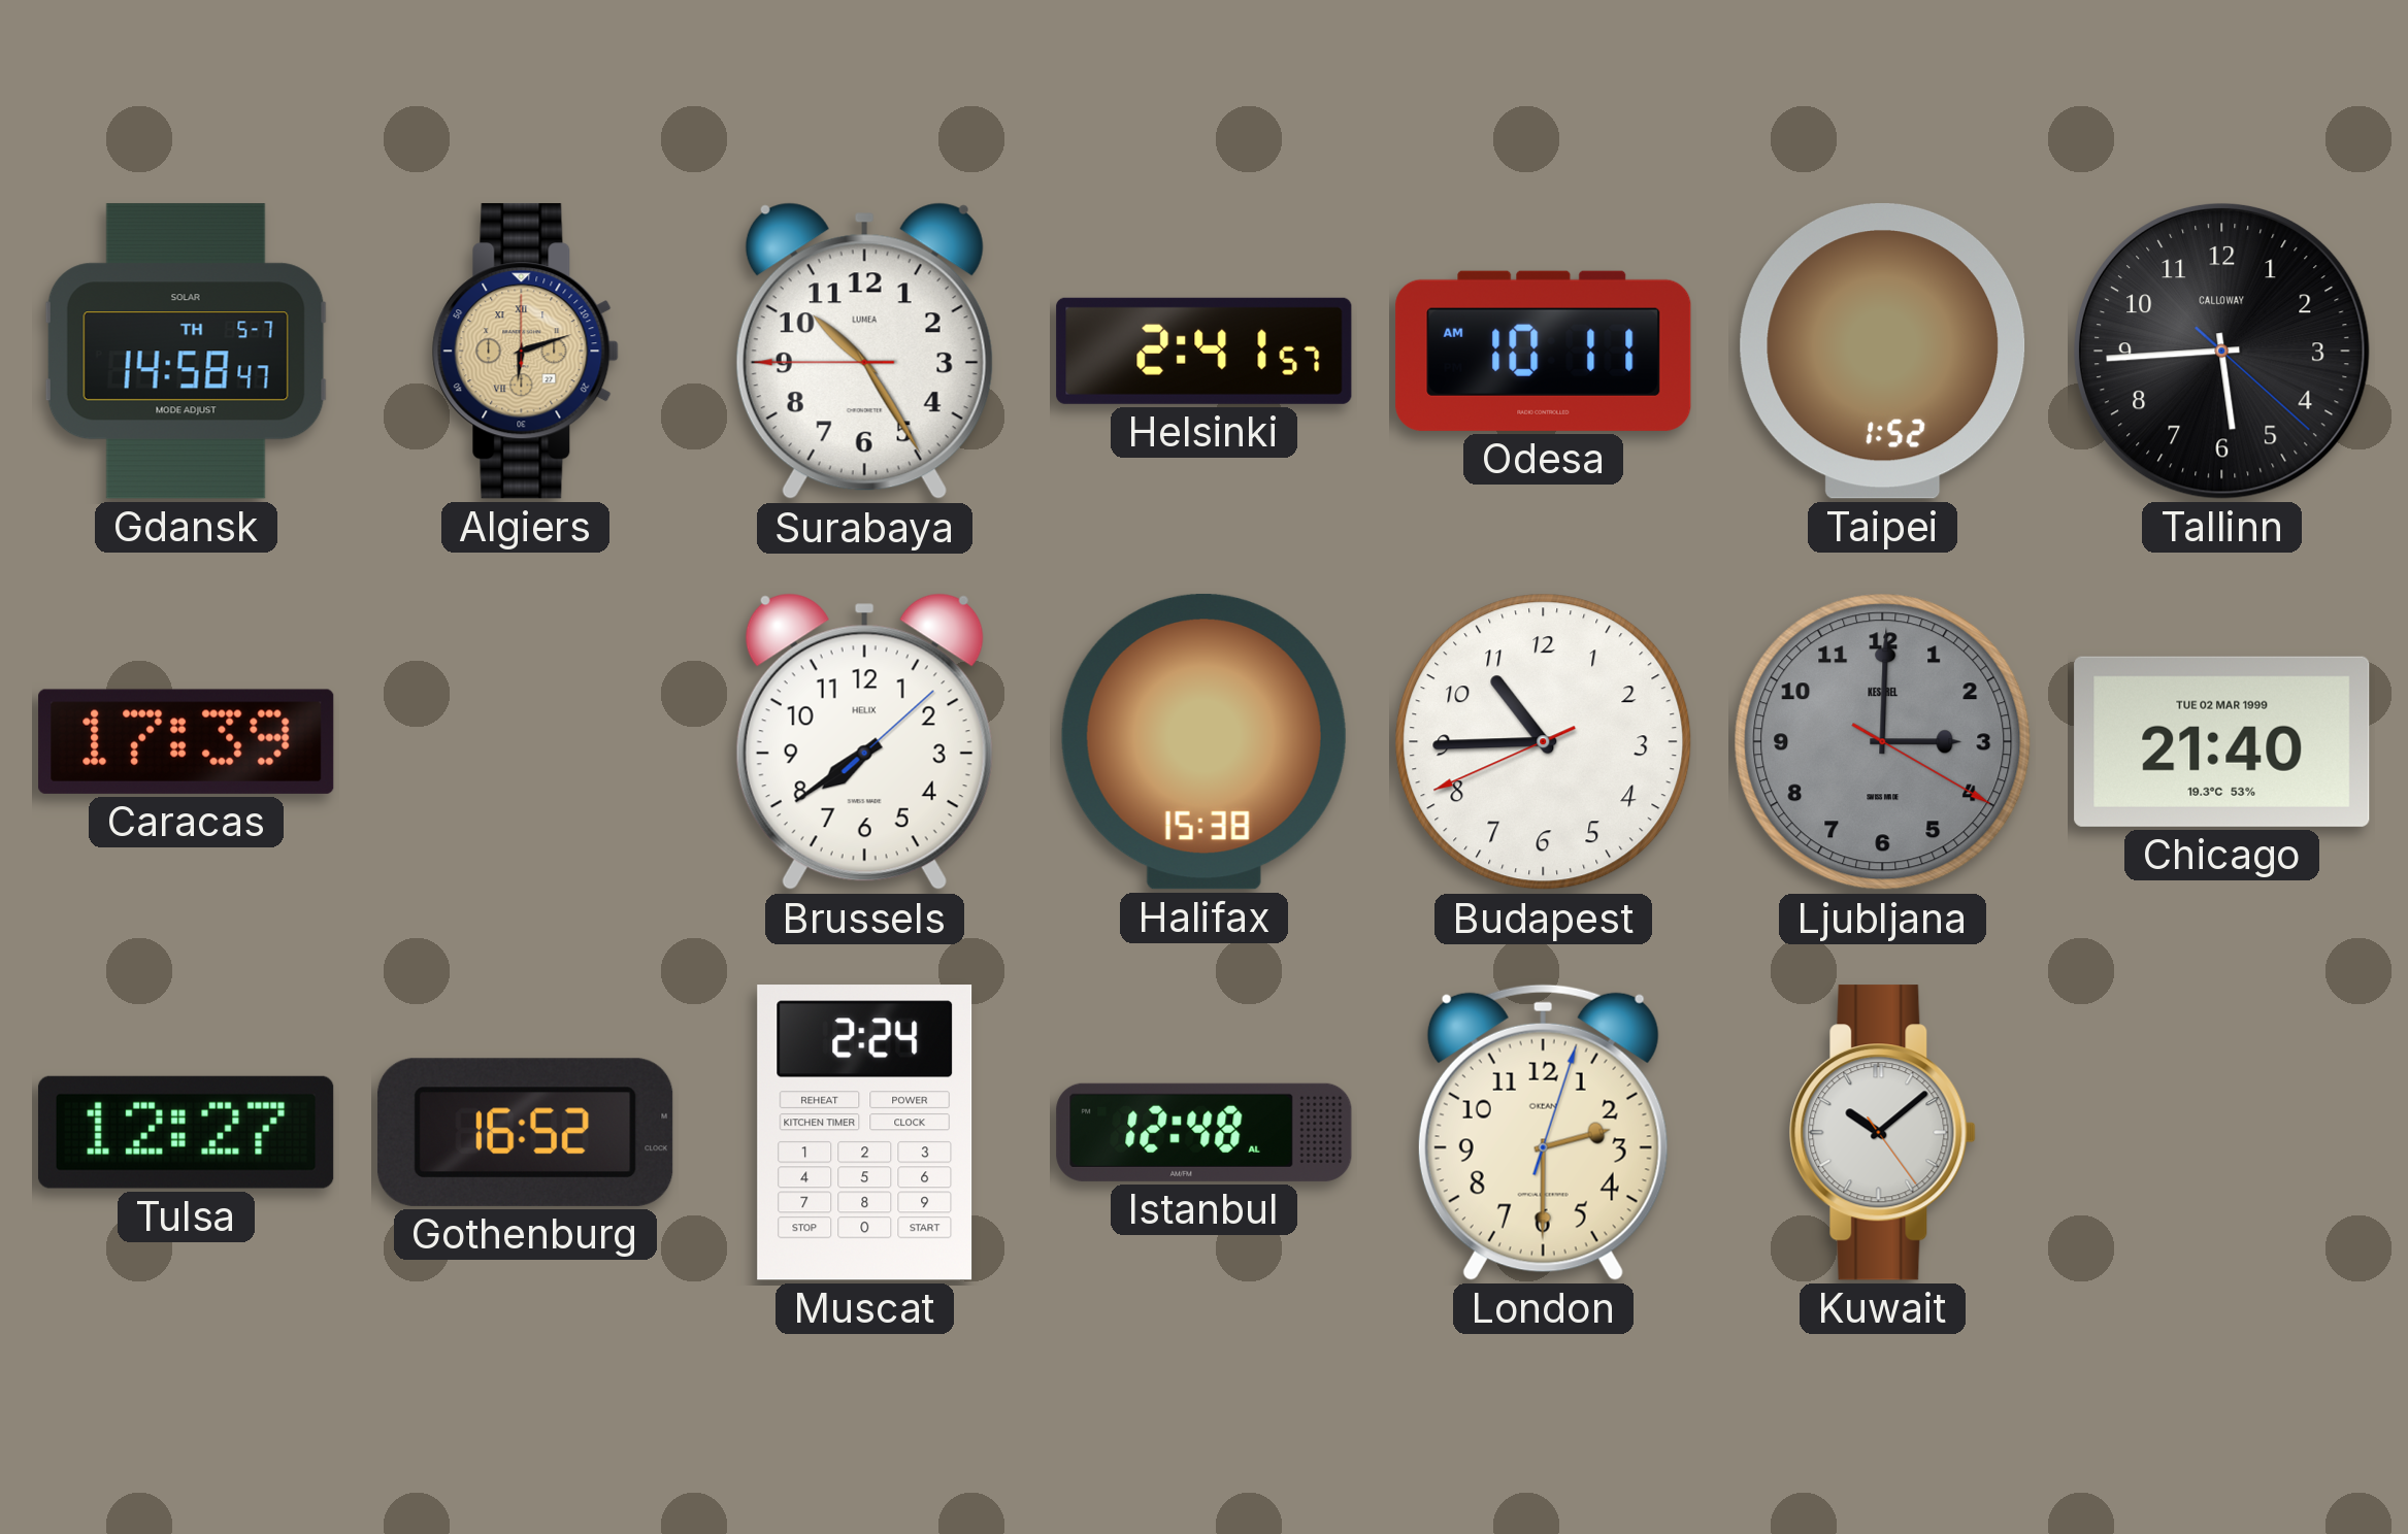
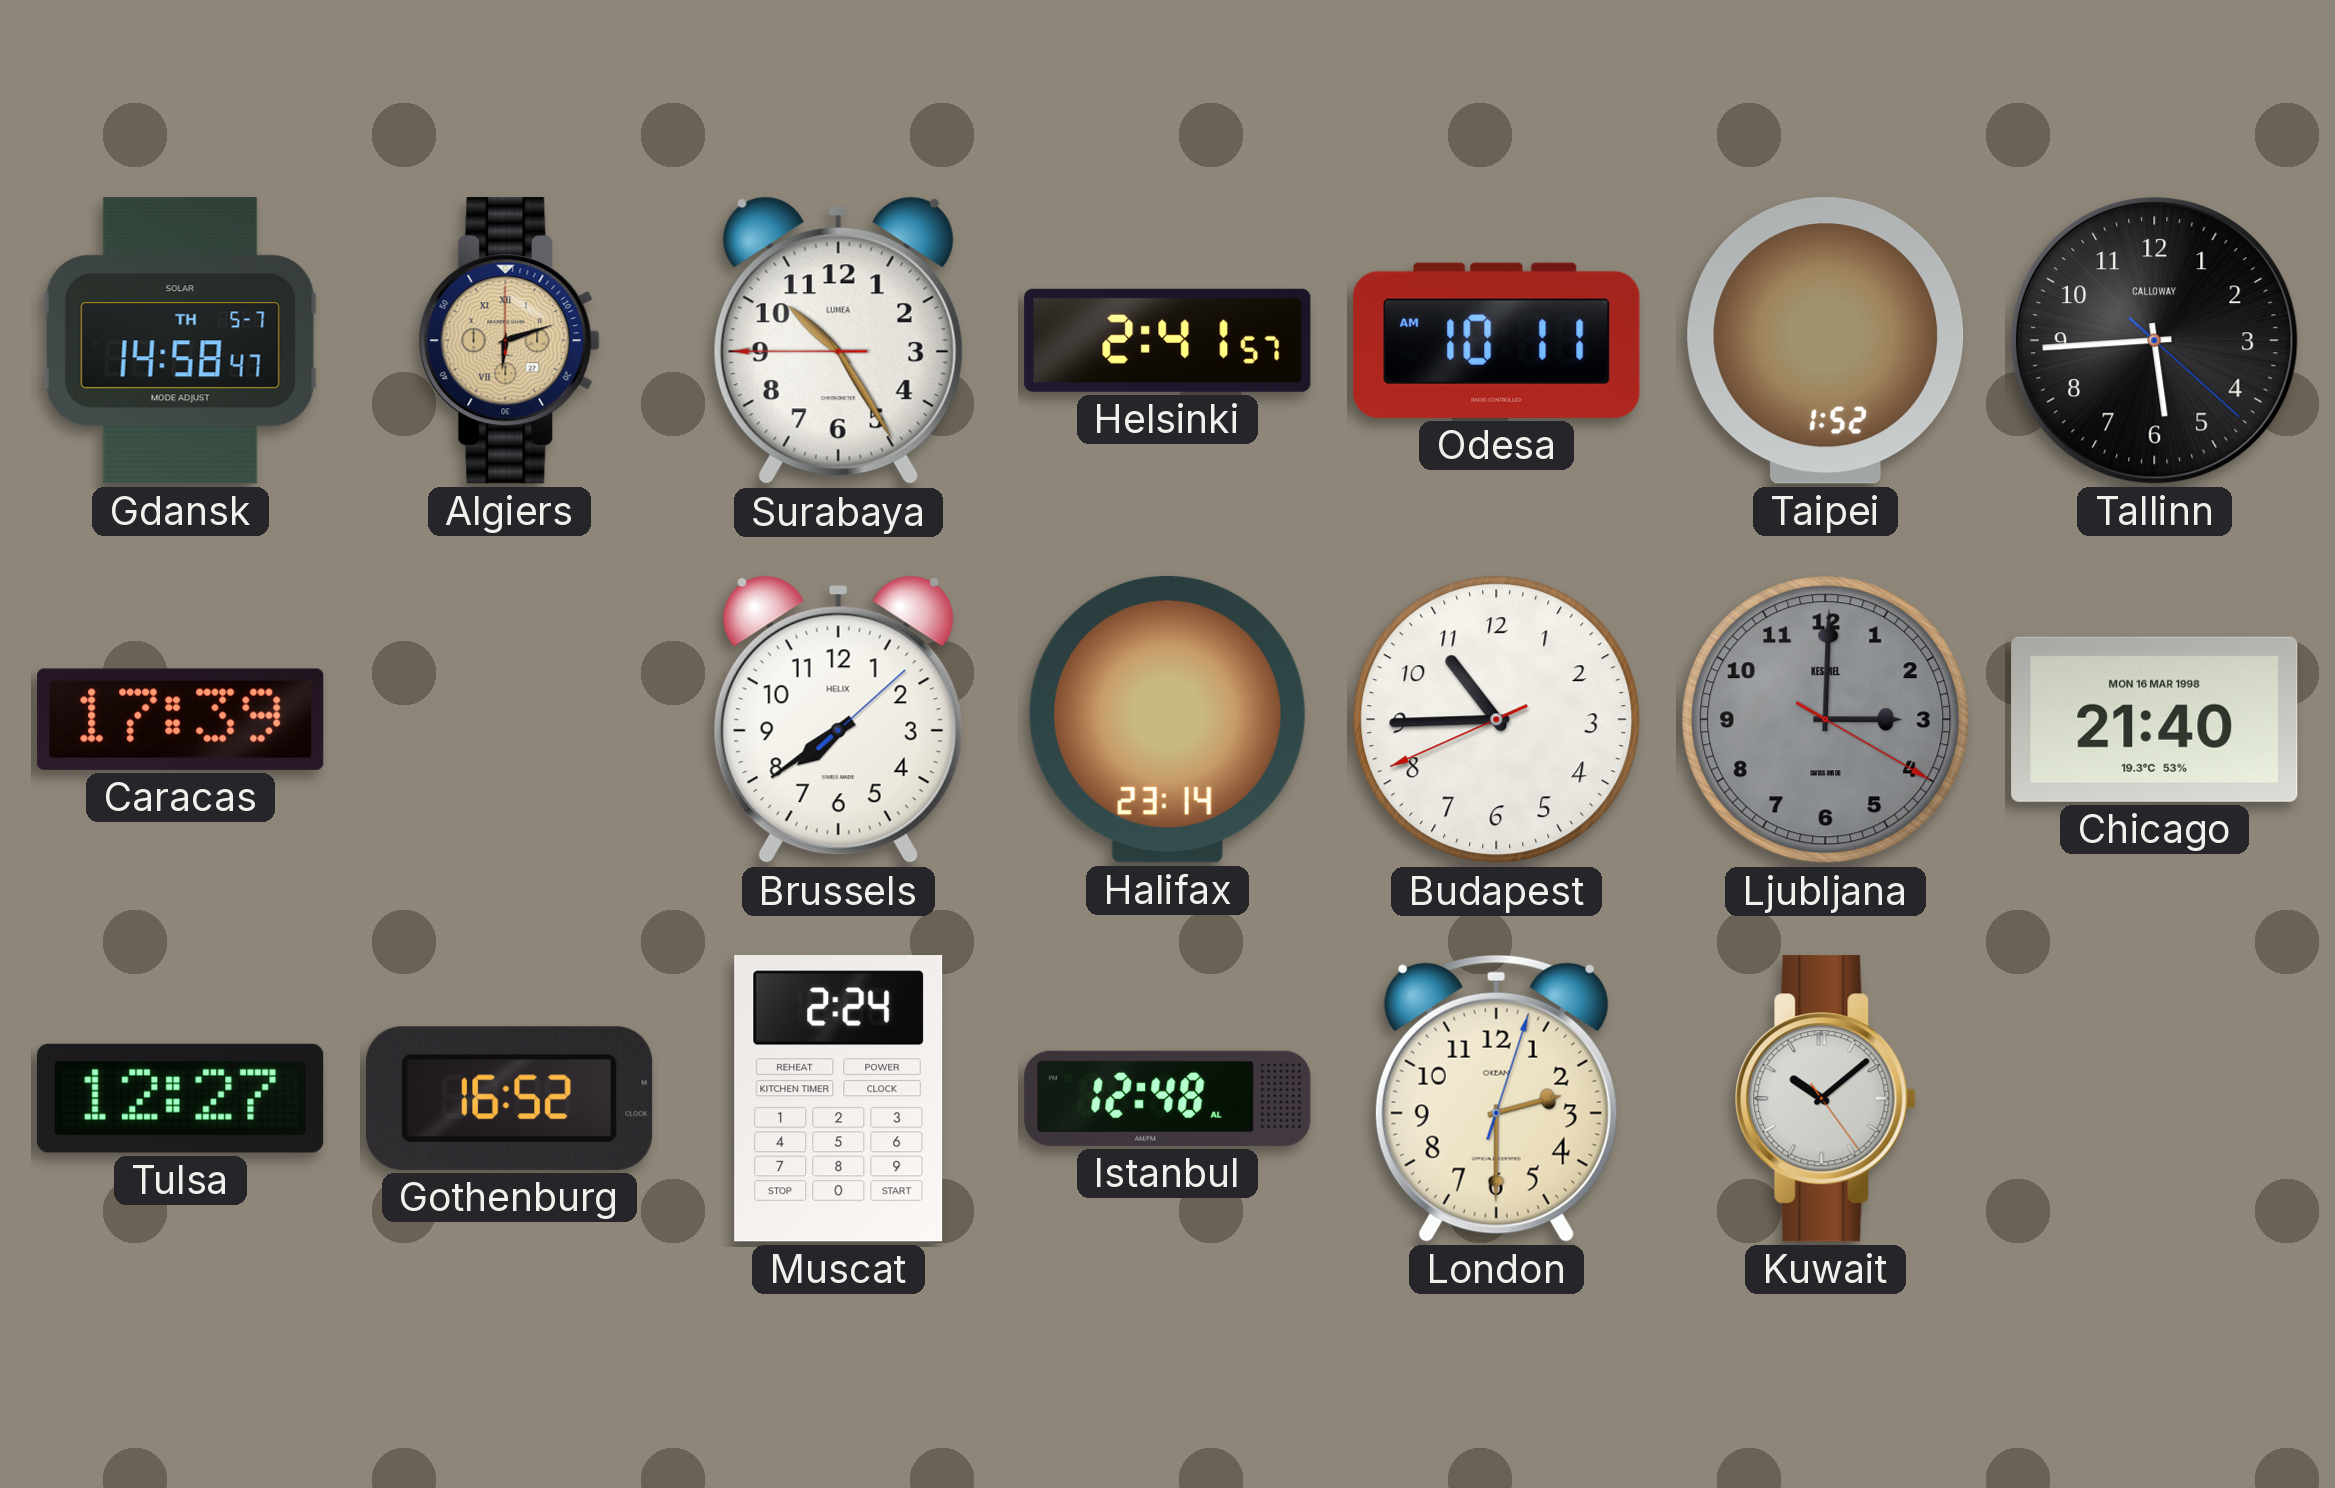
Halifax: 15:38 -> 23:14
Chicago date: TUE 02 MAR 1999 -> MON 16 MAR 1998
